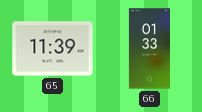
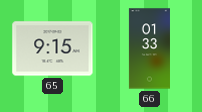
65: 11:39 -> 9:15
